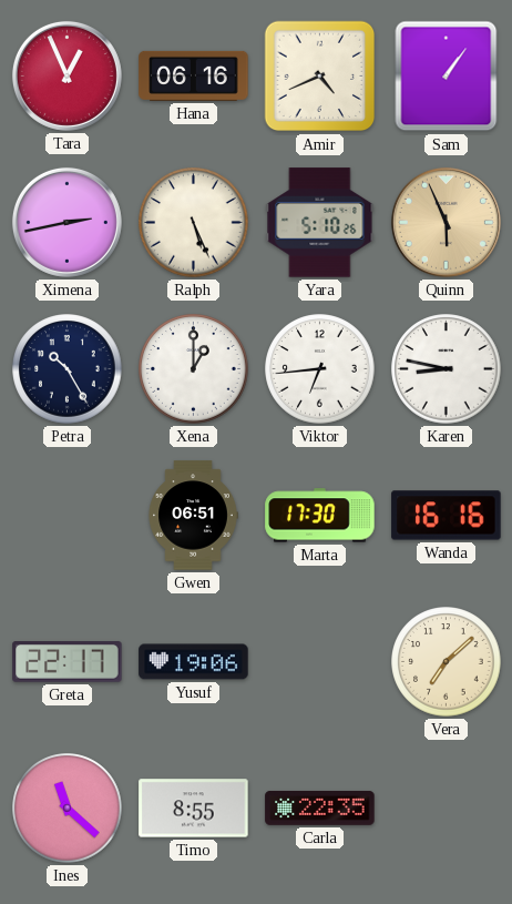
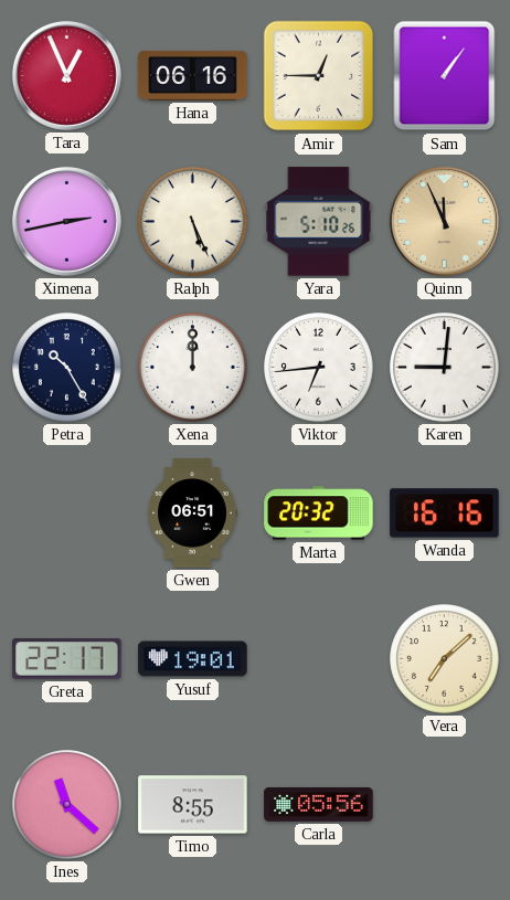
Amir: 4:41 -> 12:45
Quinn: 5:56 -> 11:56
Xena: 1:00 -> 12:00
Karen: 8:47 -> 9:01
Marta: 17:30 -> 20:32
Yusuf: 19:06 -> 19:01
Carla: 22:35 -> 05:56
